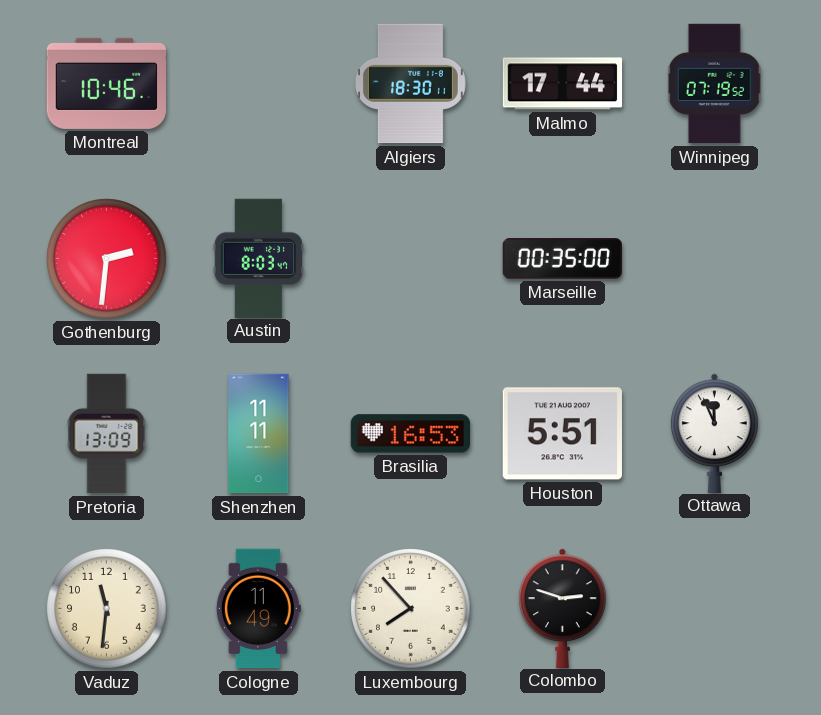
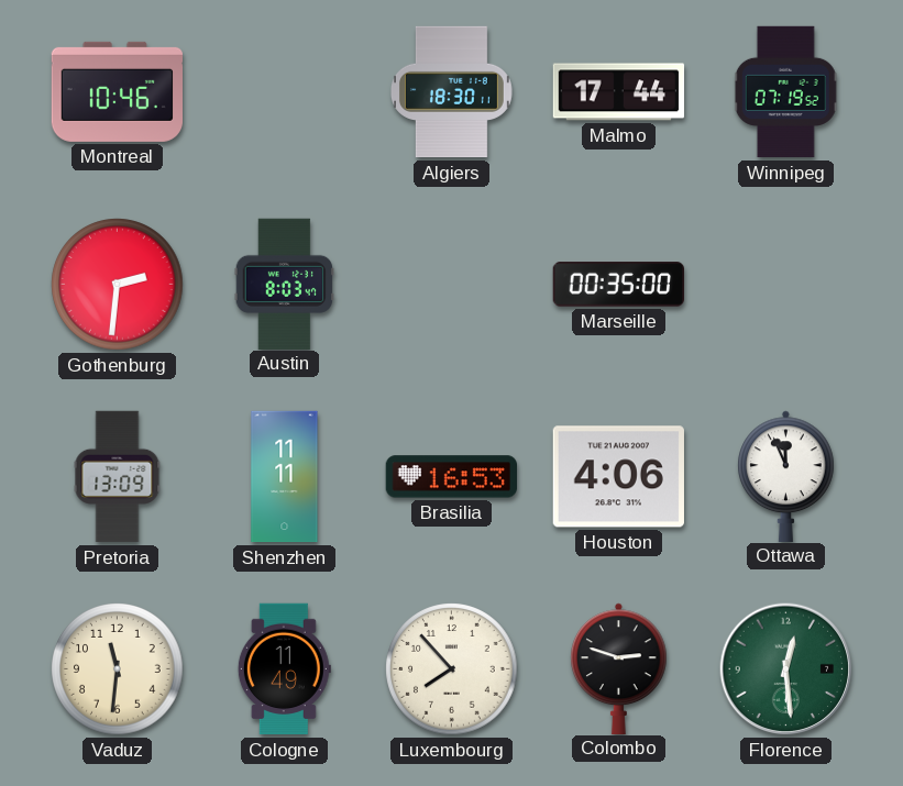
Houston: 5:51 -> 4:06
Florence: none -> 12:29
